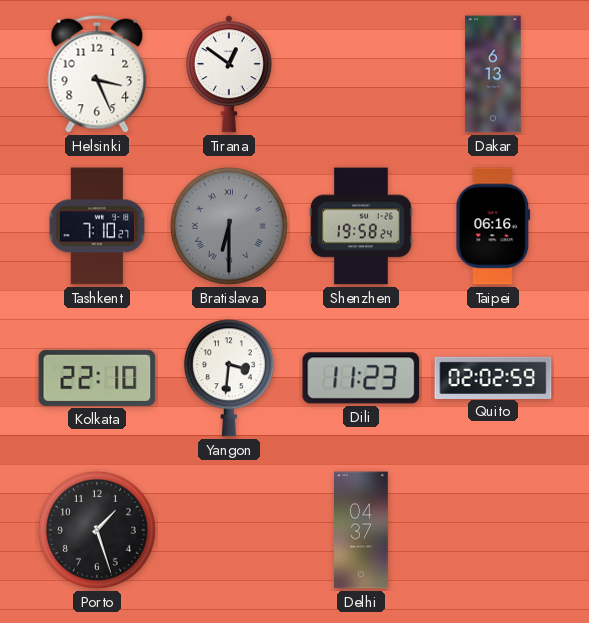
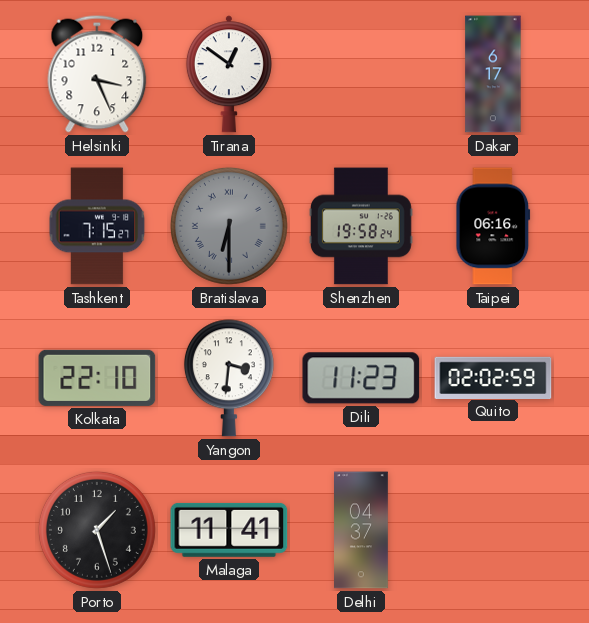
Dakar: 6:13 -> 6:17
Tashkent: 7:10 -> 7:15
Malaga: none -> 11:41
